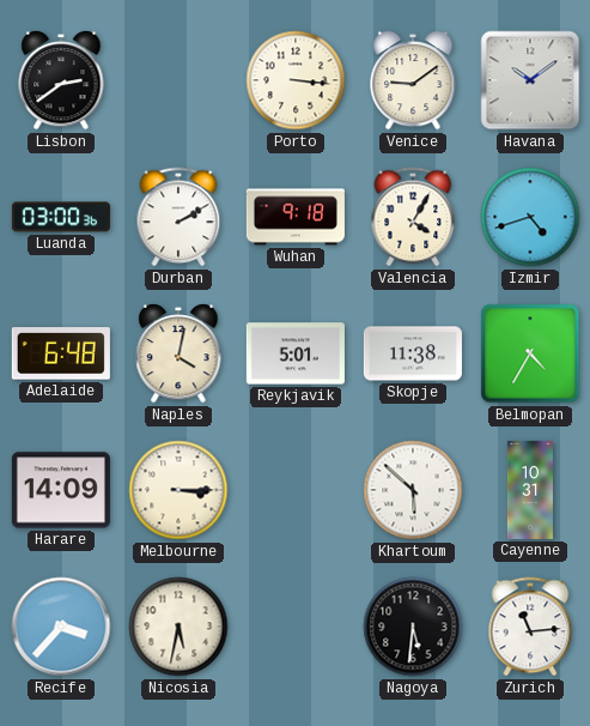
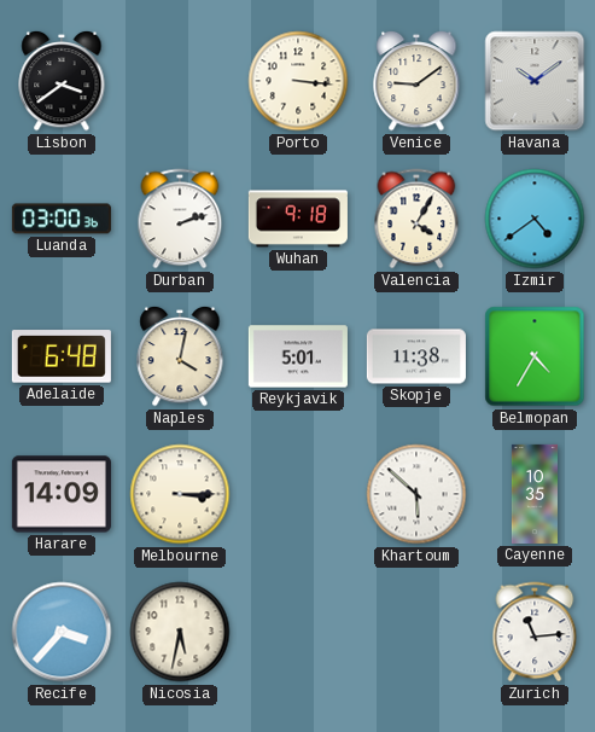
Lisbon: 2:39 -> 3:39
Durban: 2:10 -> 2:12
Izmir: 4:42 -> 4:39
Cayenne: 10:31 -> 10:35
Nagoya: 5:31 -> none
